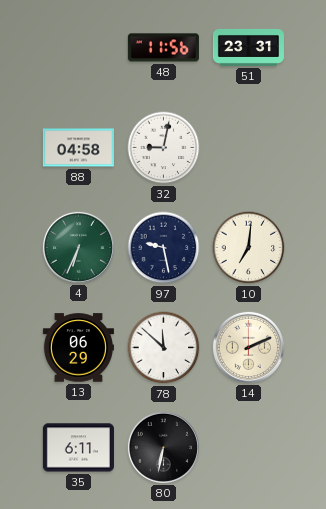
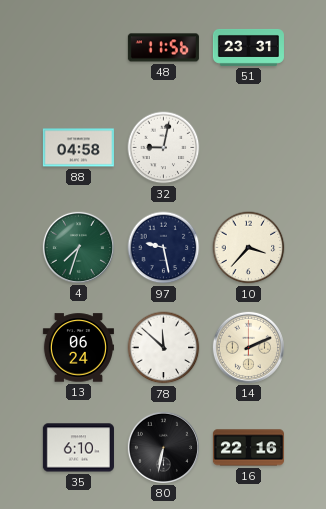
4: 6:34 -> 7:33
10: 7:01 -> 3:37
13: 06:29 -> 06:24
35: 6:11 -> 6:10
16: none -> 22:16
